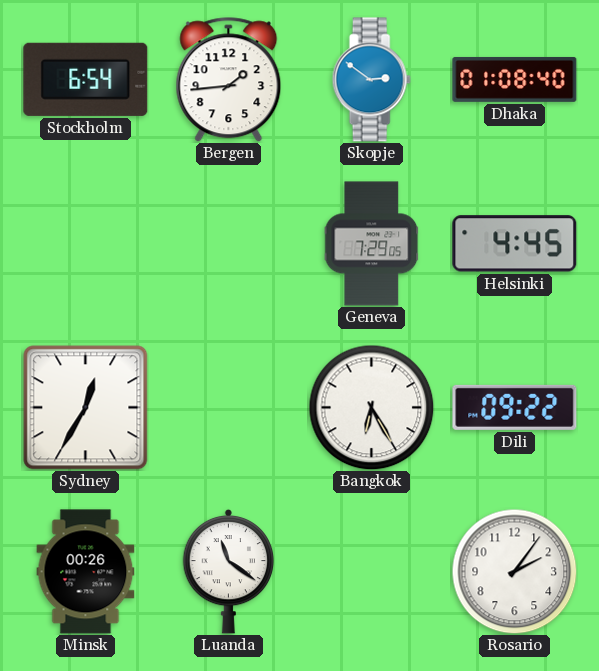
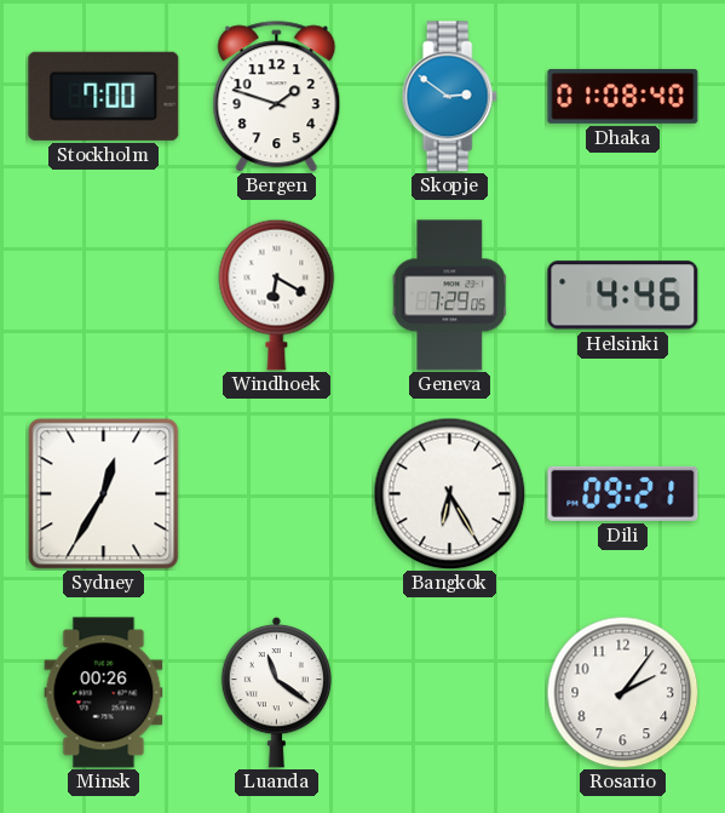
Stockholm: 6:54 -> 7:00
Bergen: 1:44 -> 1:48
Windhoek: none -> 6:20
Helsinki: 4:45 -> 4:46
Dili: 09:22 -> 09:21
